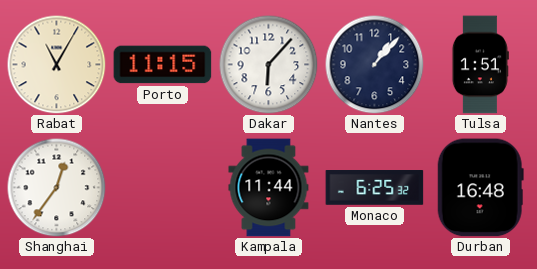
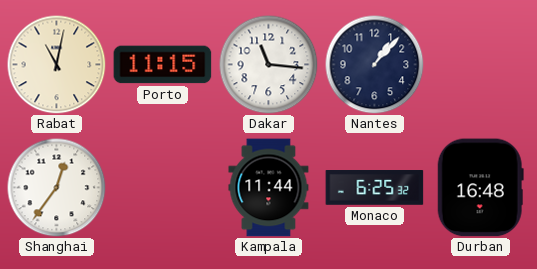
Rabat: 11:05 -> 11:02
Dakar: 6:07 -> 11:16
Tulsa: 1:51 -> none
